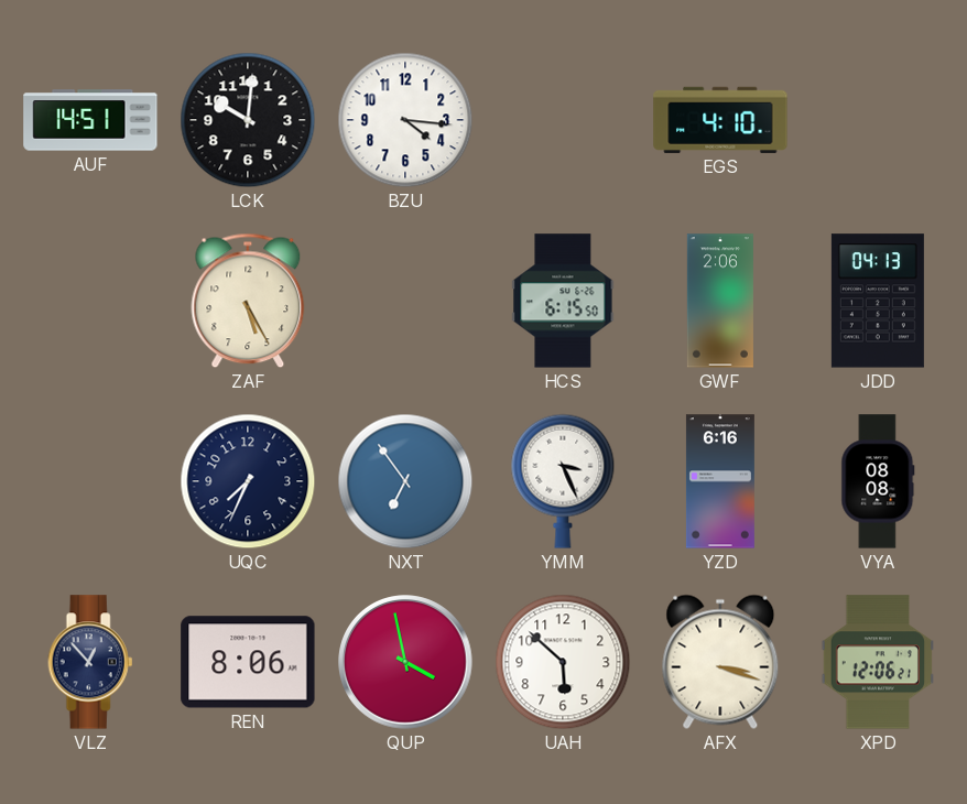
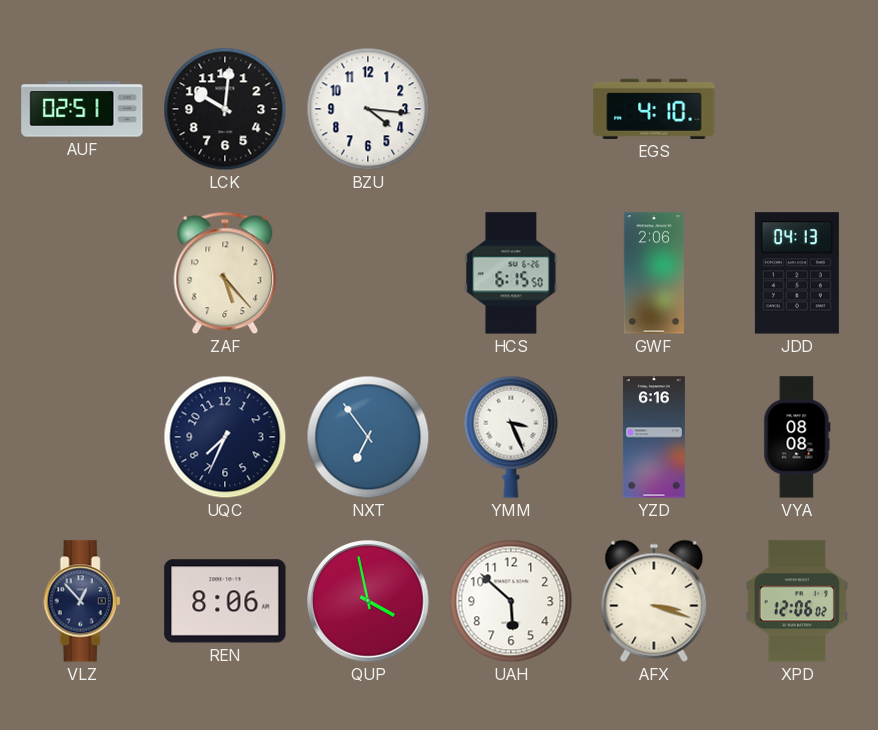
AUF: 14:51 -> 02:51
ZAF: 5:25 -> 5:23
XPD: 12:06:21 -> 12:06:02
